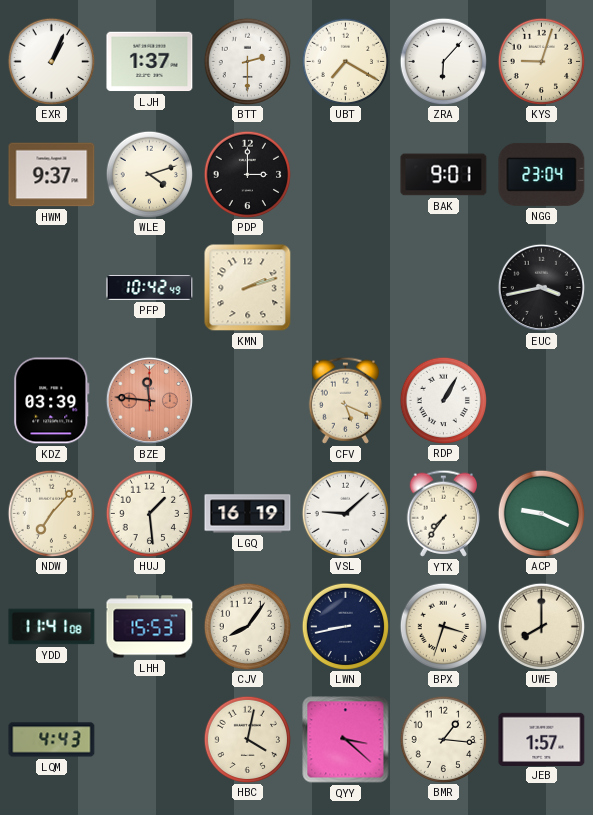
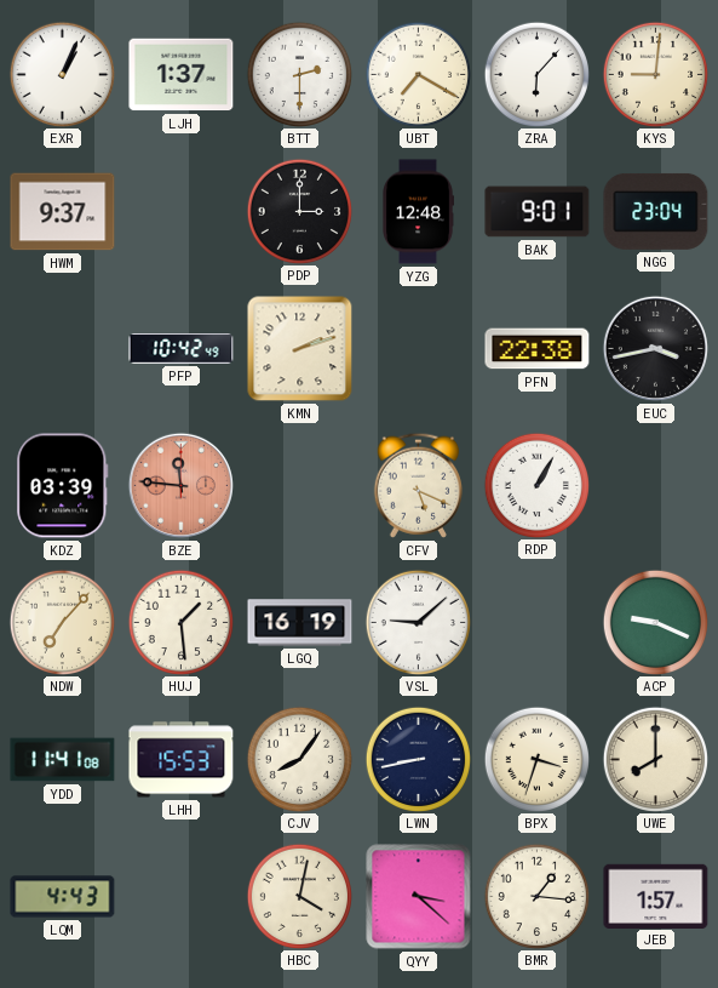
KYS: 9:03 -> 9:01
WLE: 4:12 -> none
YZG: none -> 12:48
PFN: none -> 22:38
YTX: 7:36 -> none
